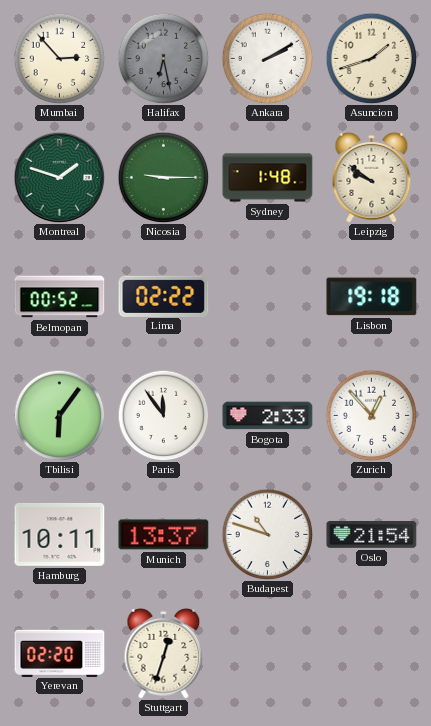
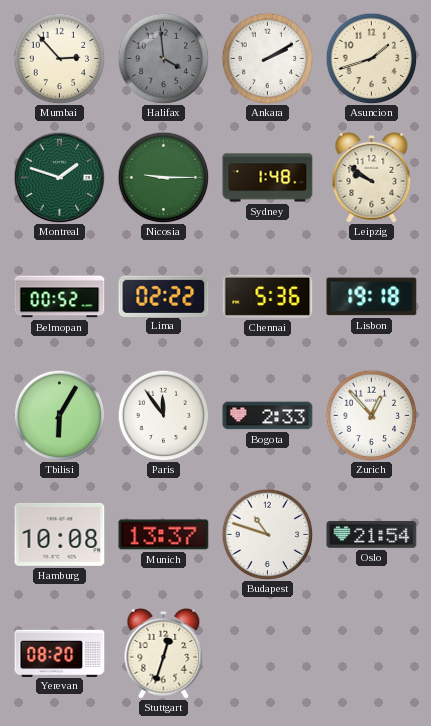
Halifax: 6:28 -> 3:59
Chennai: none -> 5:36
Tbilisi: 6:06 -> 6:05
Hamburg: 10:11 -> 10:08
Yerevan: 02:20 -> 08:20
